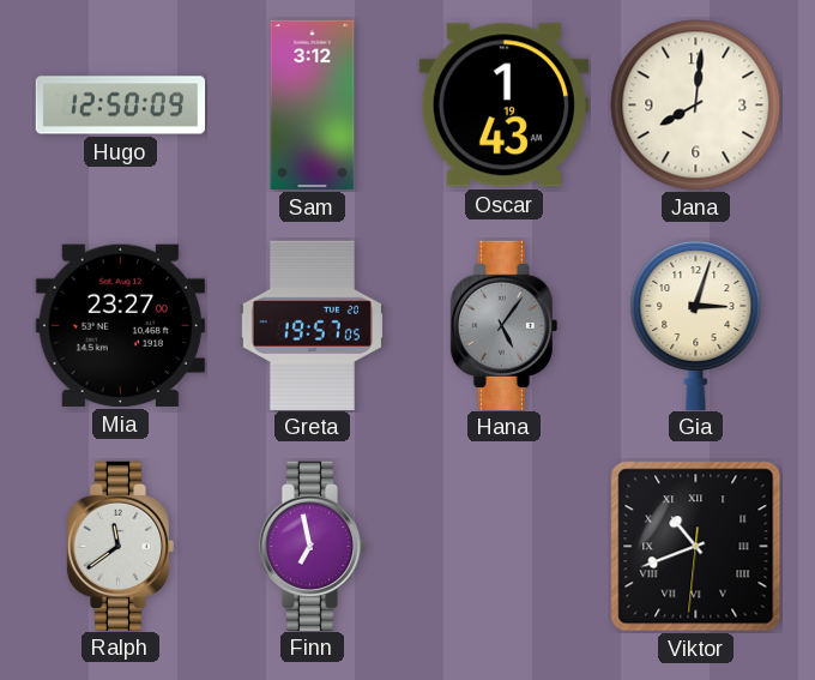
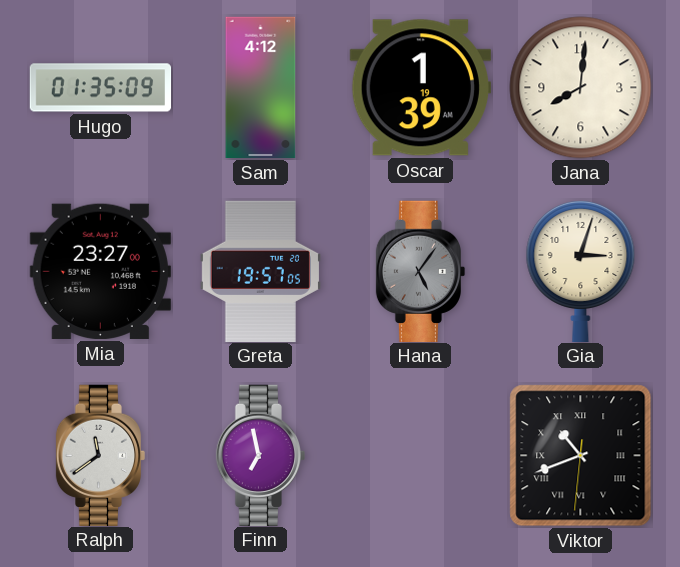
Hugo: 12:50 -> 01:35
Sam: 3:12 -> 4:12
Oscar: 1:43 -> 1:39
